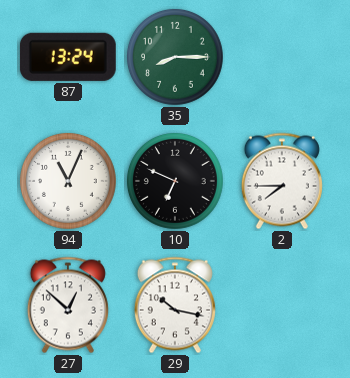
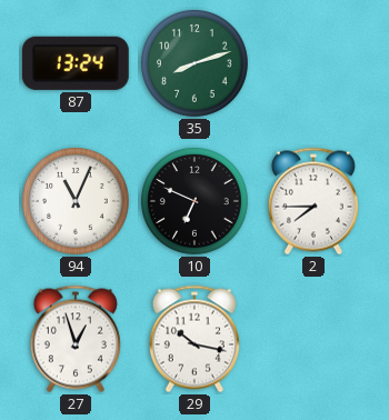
35: 8:15 -> 8:12
27: 12:52 -> 12:57
